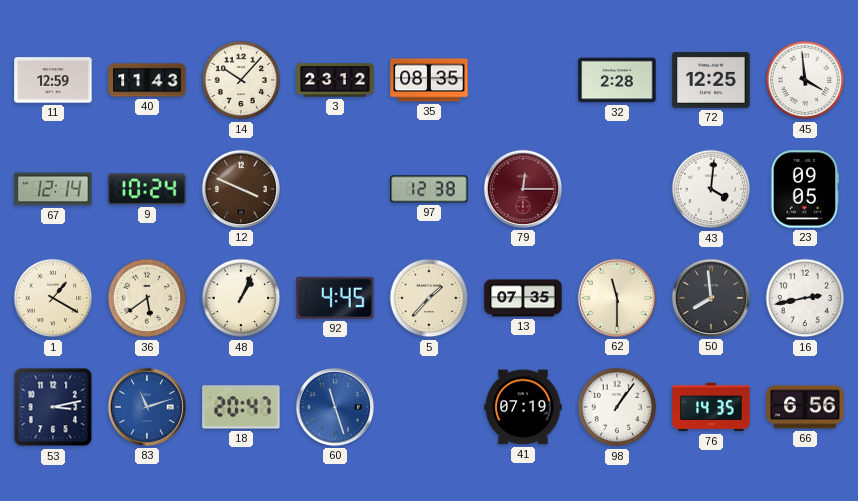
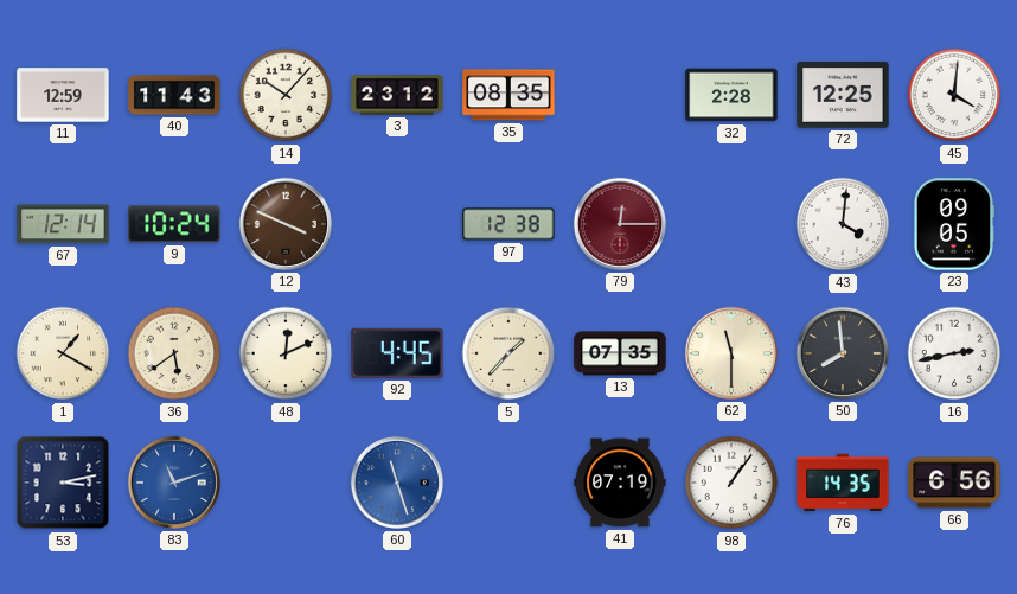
45: 3:59 -> 4:01
48: 1:04 -> 12:11
18: 20:47 -> none
